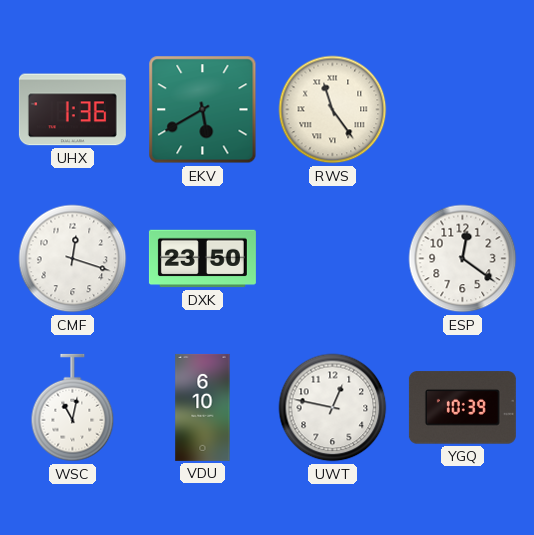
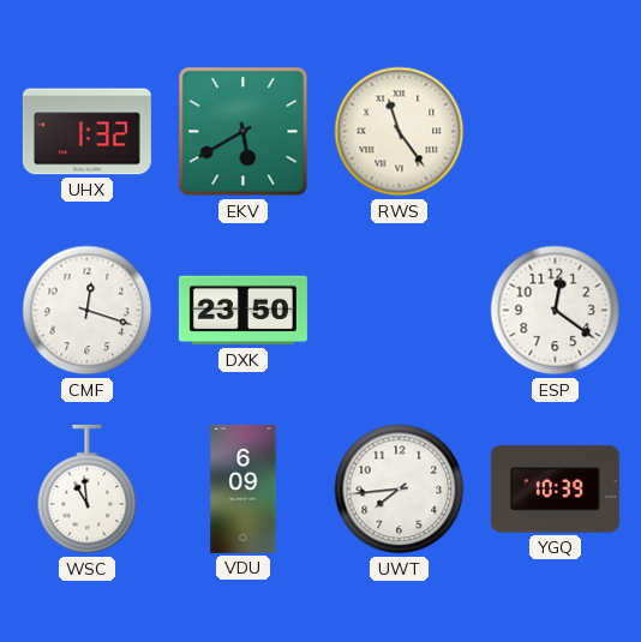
UHX: 1:36 -> 1:32
WSC: 11:02 -> 10:59
VDU: 6:10 -> 6:09
UWT: 12:47 -> 7:44
